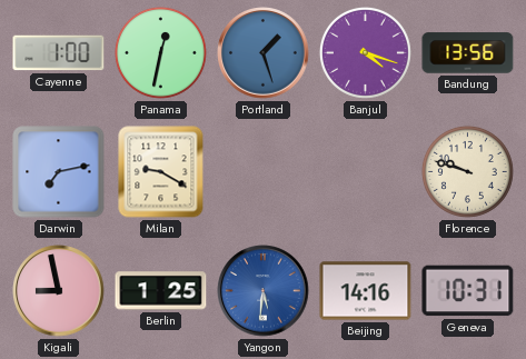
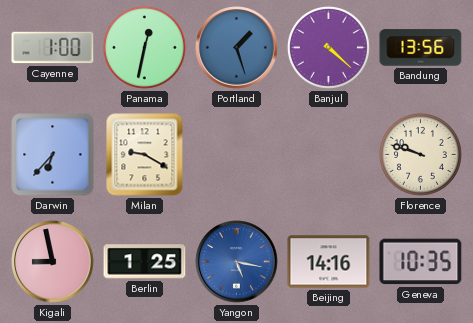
Banjul: 4:18 -> 4:22
Darwin: 7:13 -> 6:37
Yangon: 5:31 -> 5:17
Geneva: 10:31 -> 10:35
